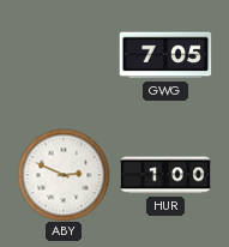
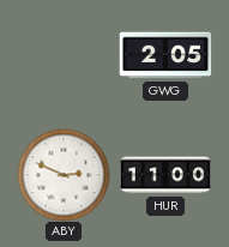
GWG: 7:05 -> 2:05
HUR: 1:00 -> 11:00
